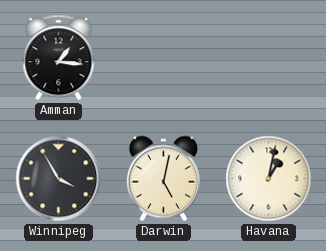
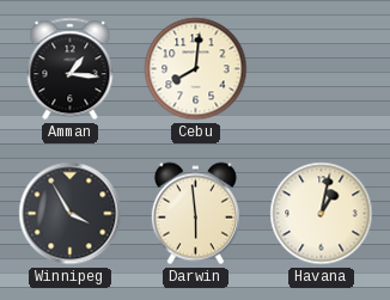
Cebu: none -> 8:01
Darwin: 5:02 -> 5:59
